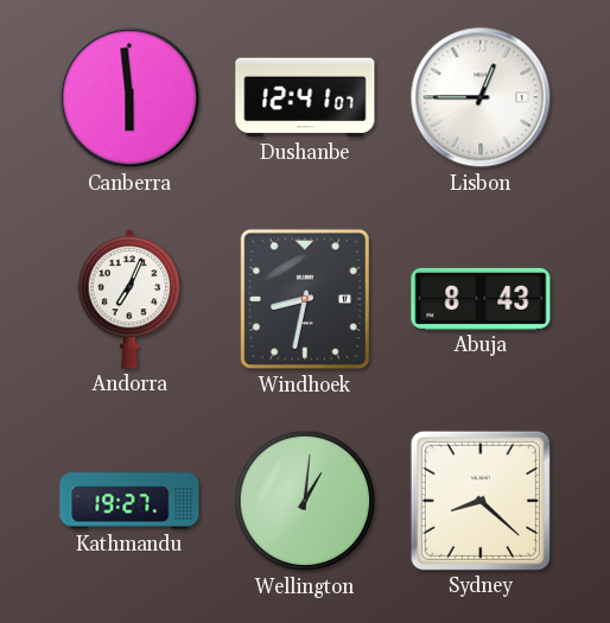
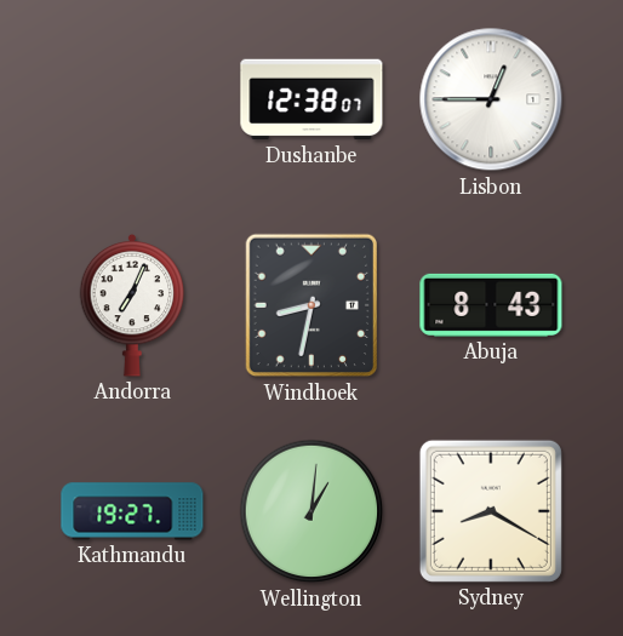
Canberra: 5:59 -> none
Dushanbe: 12:41 -> 12:38
Sydney: 8:22 -> 8:20
